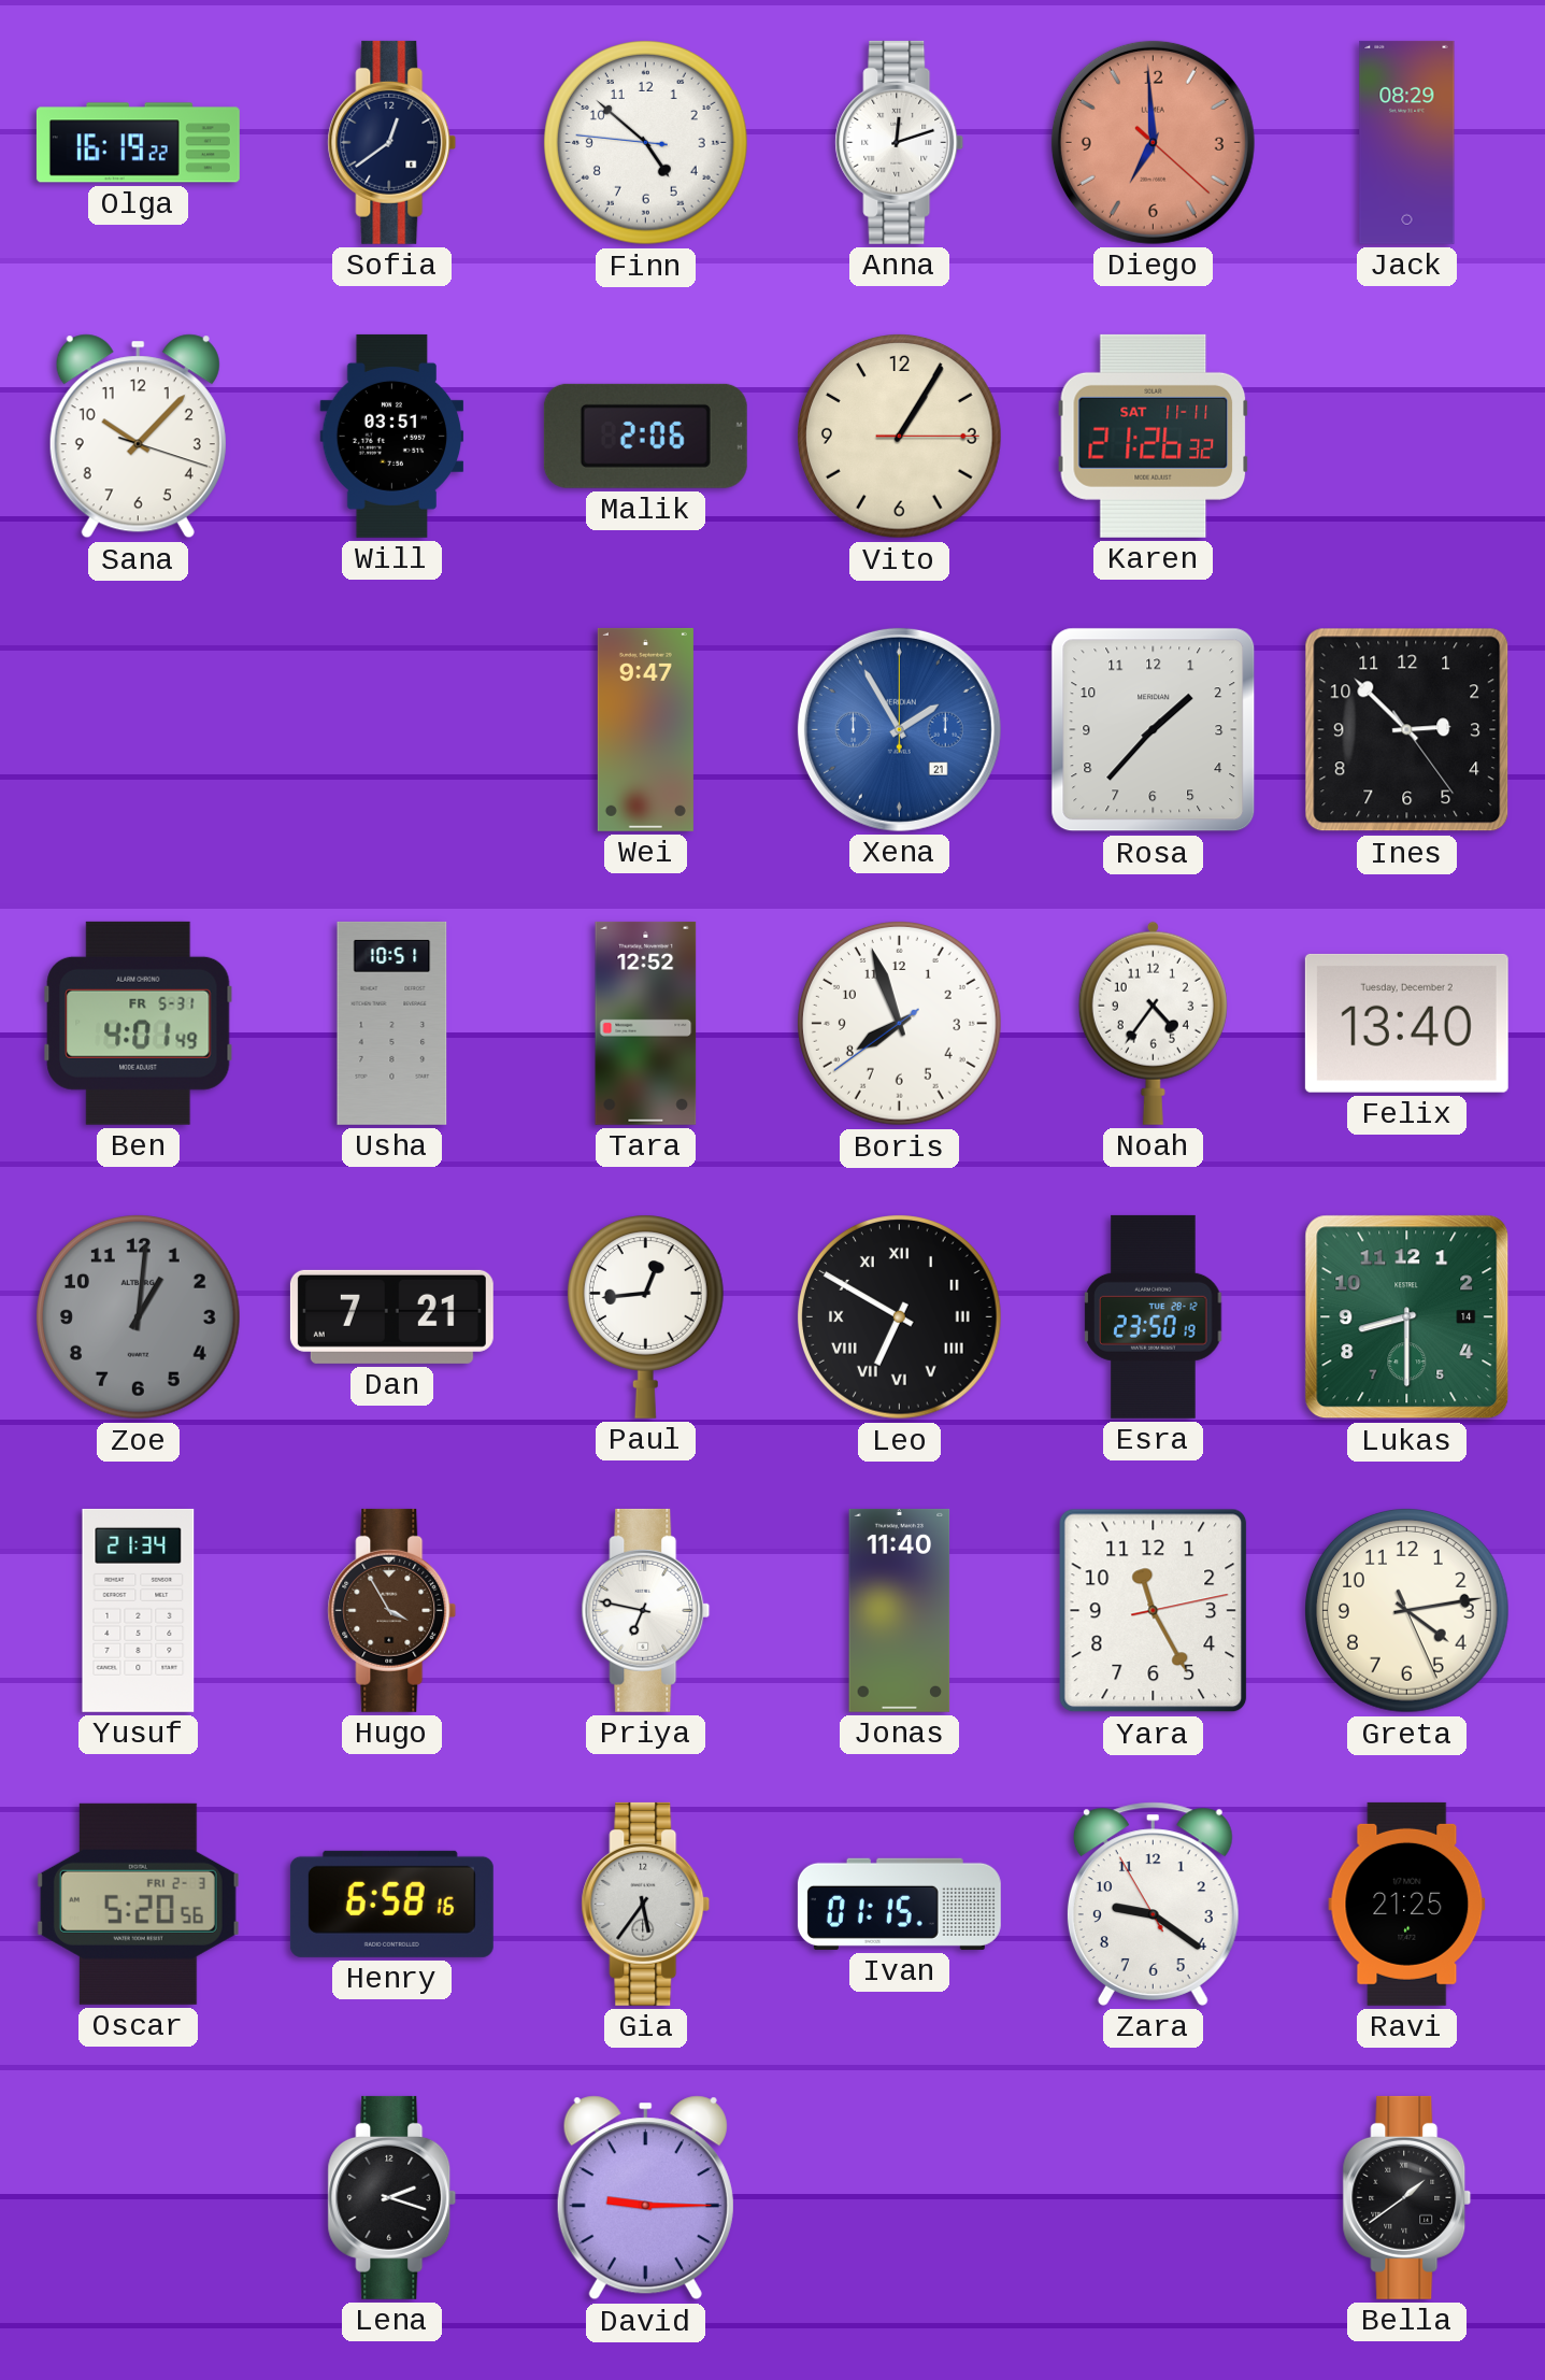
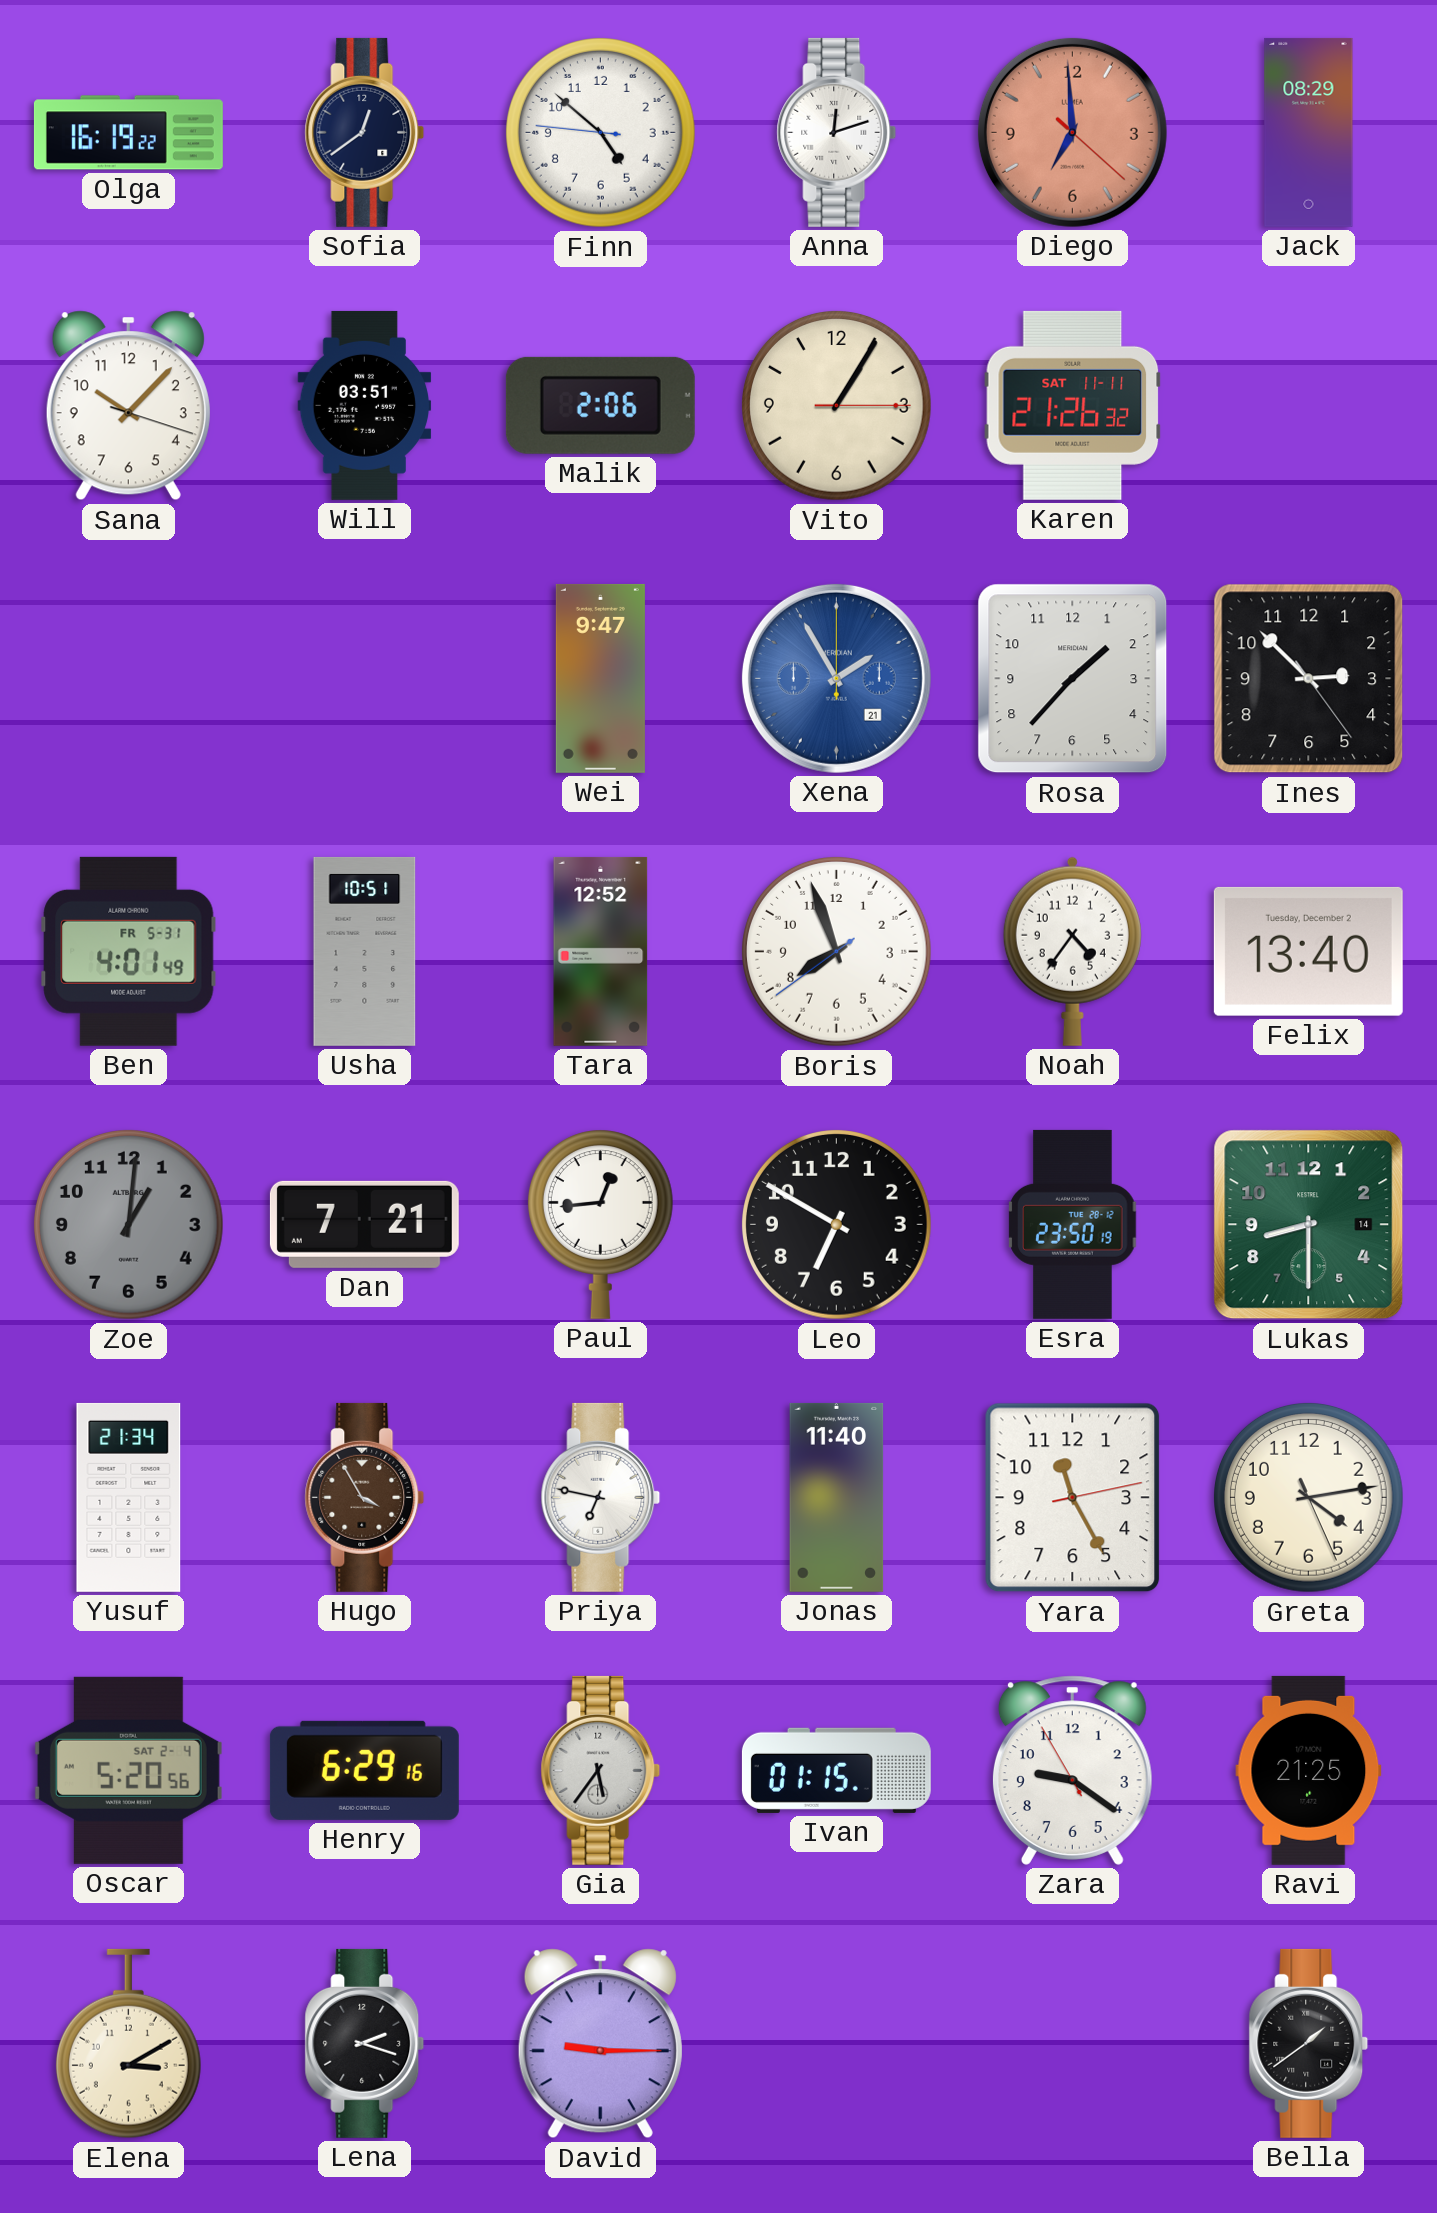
Leo numerals: Roman -> Arabic
Oscar date: FRI 2-3 -> SAT 2-4
Henry: 6:58 -> 6:29
Elena: none -> 3:10
